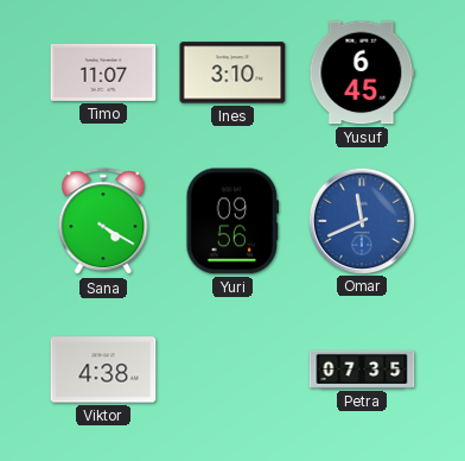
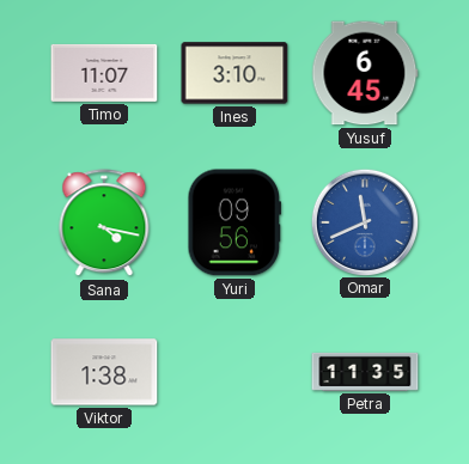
Sana: 4:20 -> 4:17
Viktor: 4:38 -> 1:38
Petra: 07:35 -> 11:35
